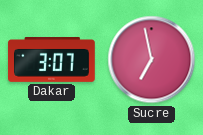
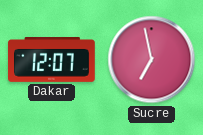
Dakar: 3:07 -> 12:07
